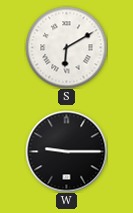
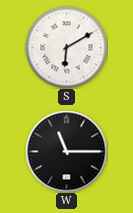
W: 9:15 -> 11:15
